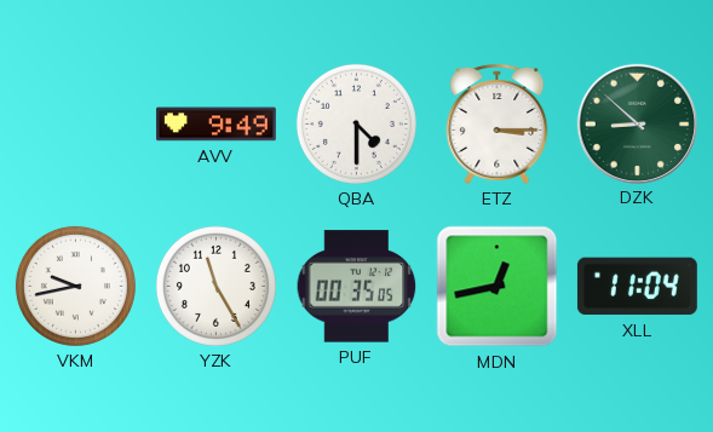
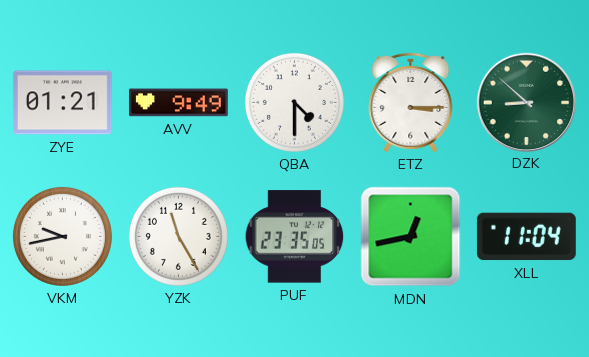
ZYE: none -> 01:21
PUF: 00:35 -> 23:35
